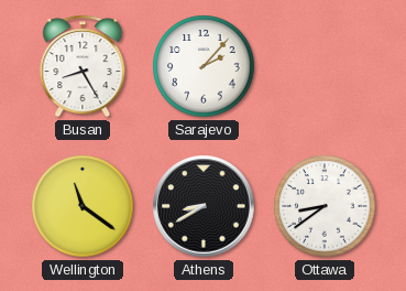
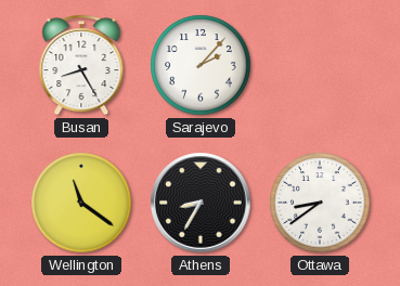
Athens: 8:40 -> 8:35
